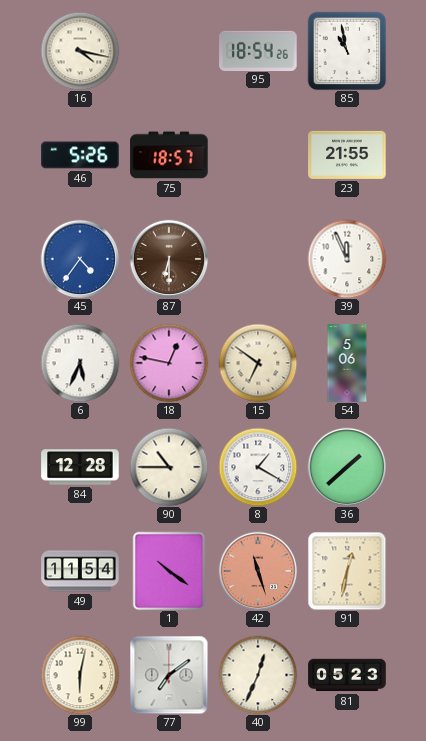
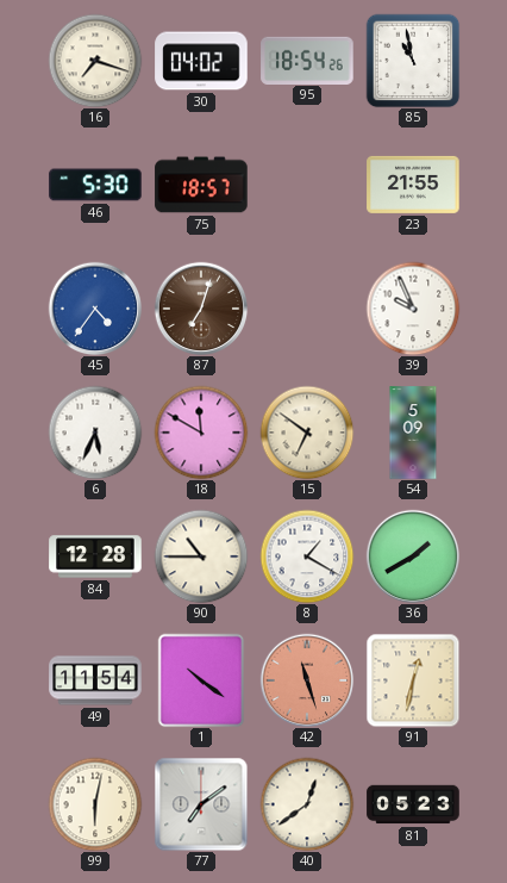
16: 4:17 -> 7:18
30: none -> 04:02
46: 5:26 -> 5:30
87: 6:30 -> 7:03
39: 11:56 -> 9:56
18: 12:47 -> 11:50
54: 5:06 -> 5:09
36: 1:38 -> 1:40
40: 12:34 -> 12:39
